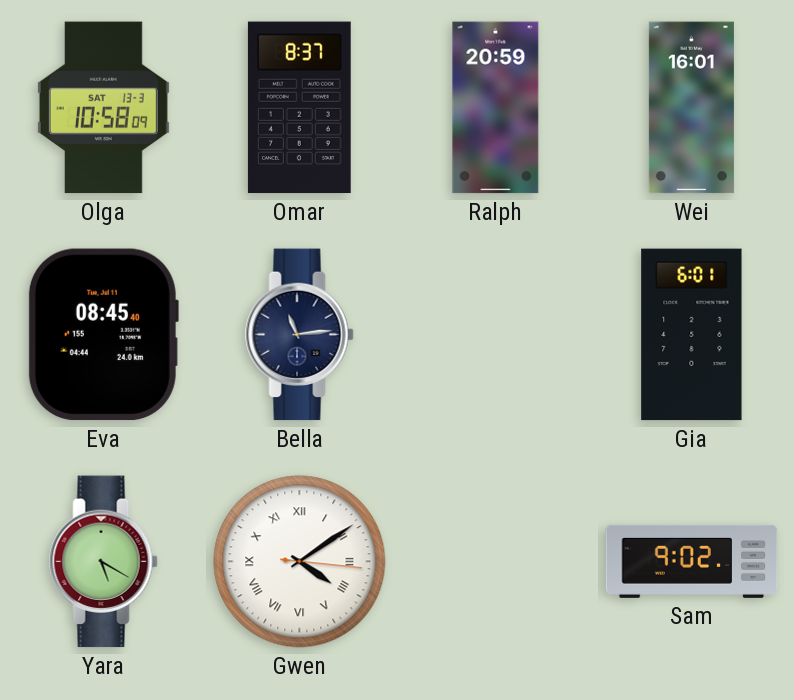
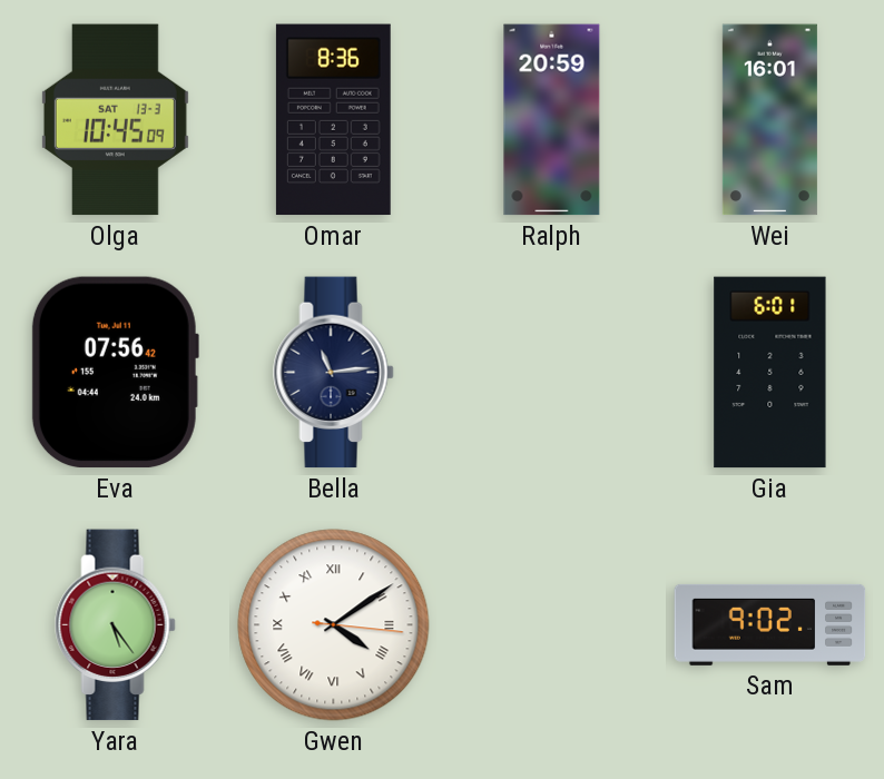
Olga: 10:58 -> 10:45
Omar: 8:37 -> 8:36
Eva: 08:45 -> 07:56
Yara: 5:20 -> 5:24
